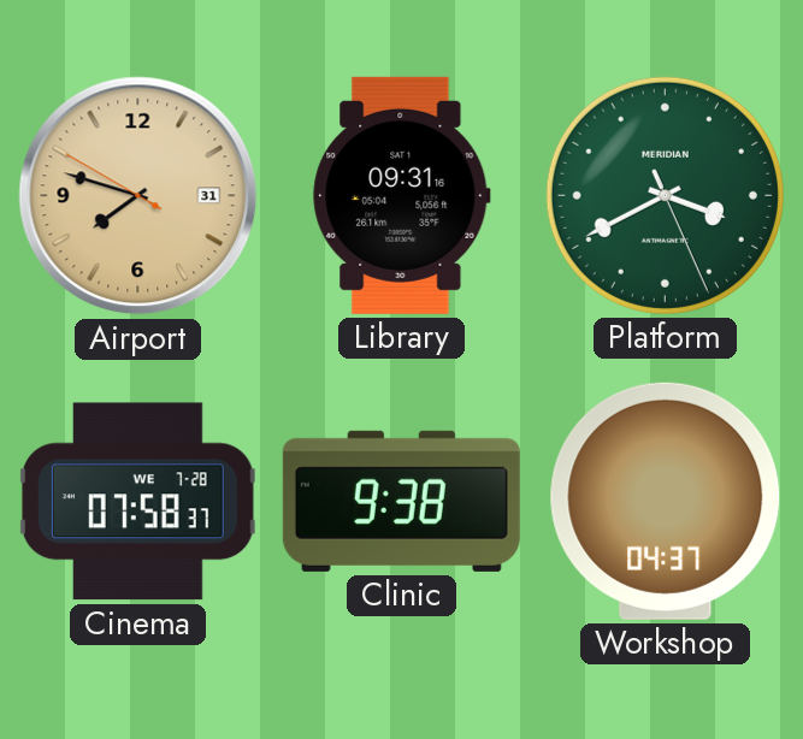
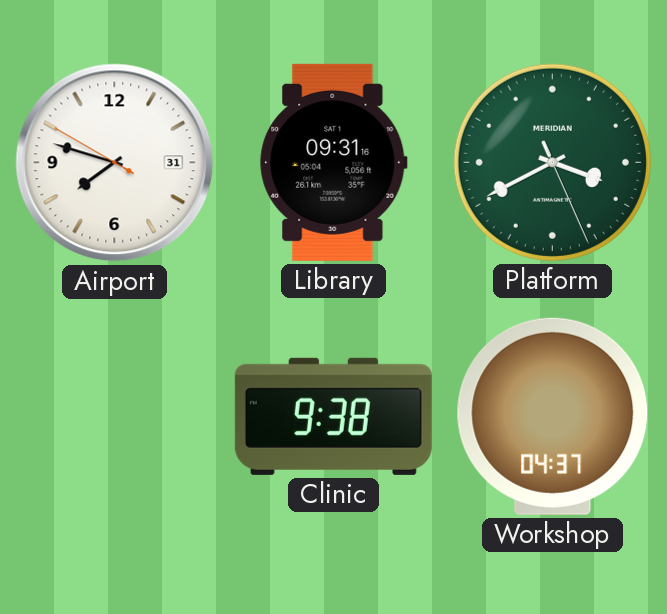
Airport dial: champagne -> white
Cinema: 07:58 -> none
